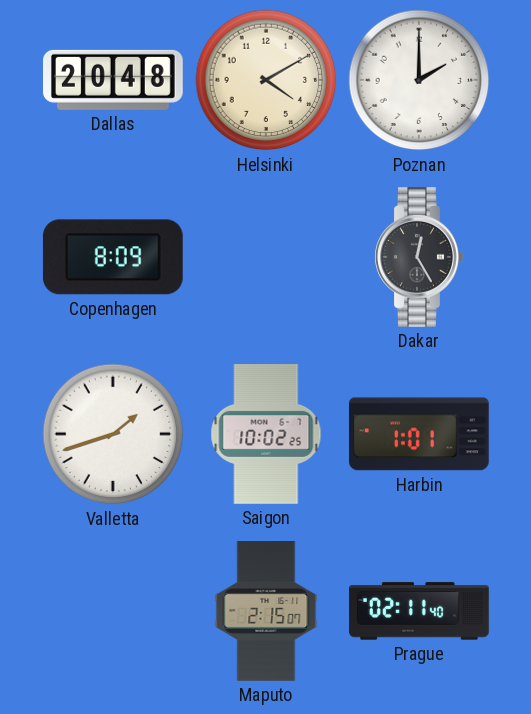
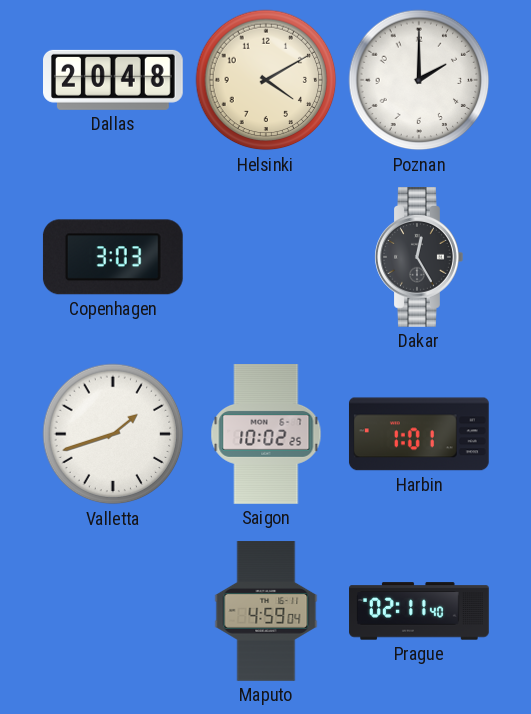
Copenhagen: 8:09 -> 3:03
Maputo: 2:15 -> 4:59
